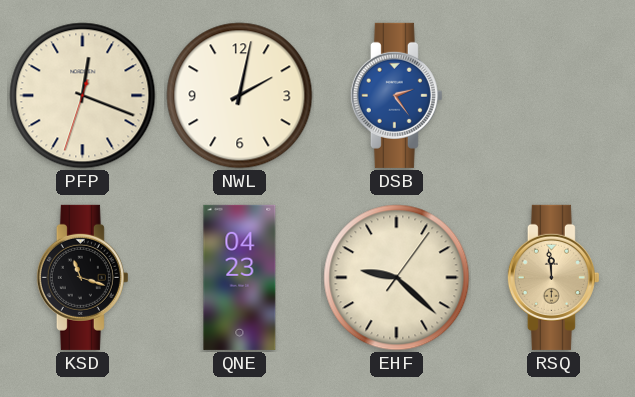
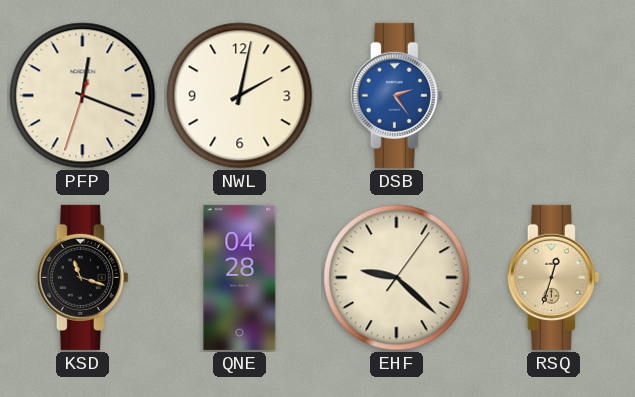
QNE: 04:23 -> 04:28
RSQ: 11:59 -> 12:33
